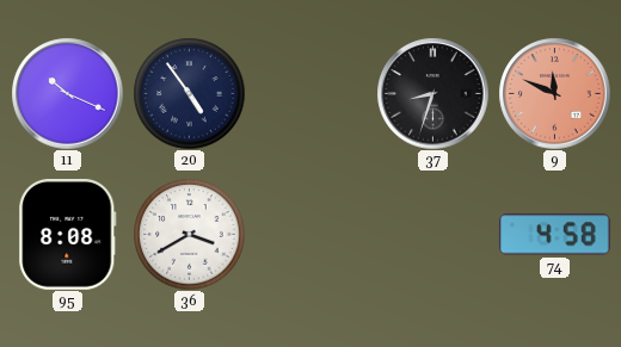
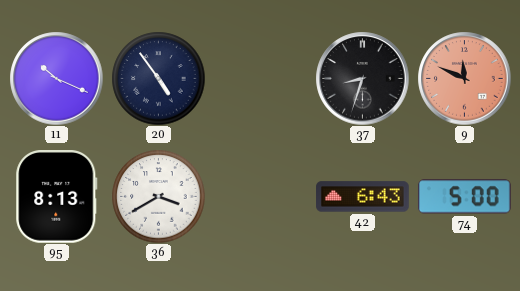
95: 8:08 -> 8:13
42: none -> 6:43
74: 4:58 -> 5:00
